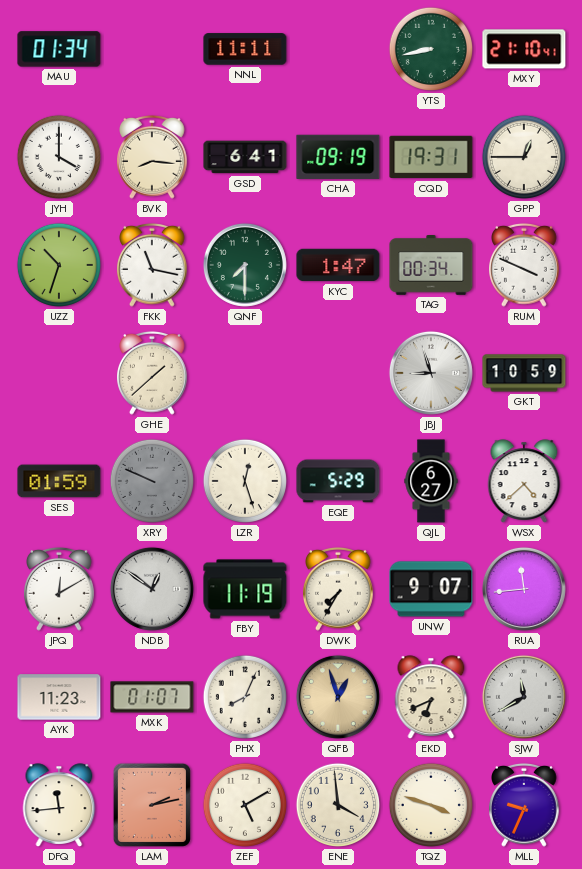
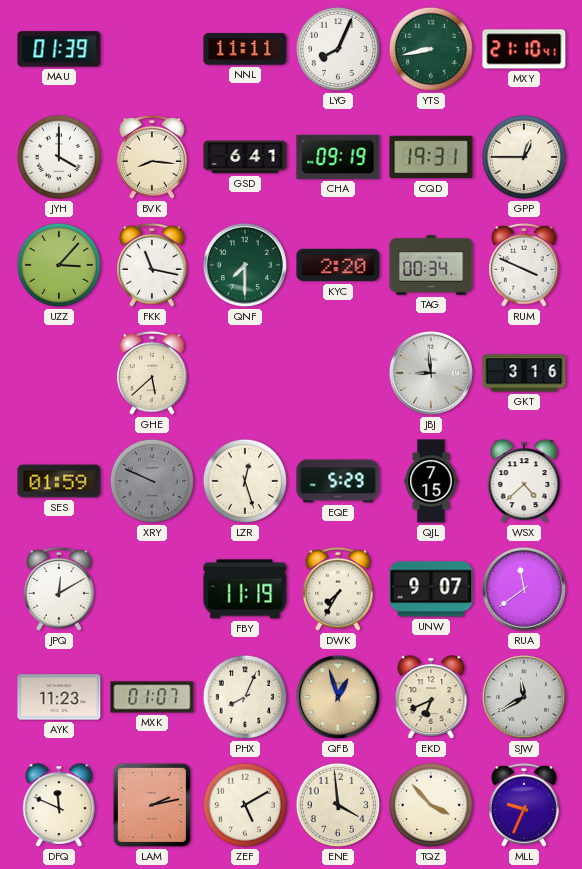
MAU: 01:34 -> 01:39
LYG: none -> 8:04
UZZ: 10:33 -> 3:07
KYC: 1:47 -> 2:20
GHE: 1:38 -> 5:38
JBJ: 8:57 -> 8:59
GKT: 10:59 -> 3:16
QJL: 6:27 -> 7:15
NDB: 12:51 -> none
RUA: 11:44 -> 11:39
DFQ: 11:44 -> 11:49
TQZ: 3:48 -> 3:53
